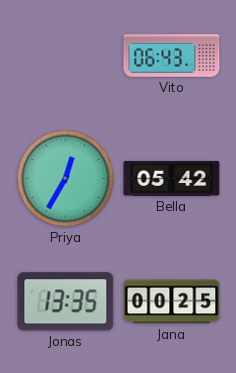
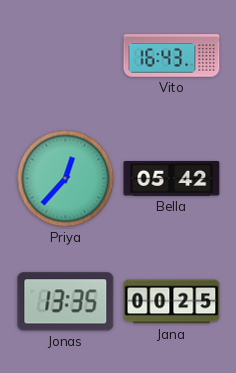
Vito: 06:43 -> 16:43
Priya: 12:35 -> 12:37
